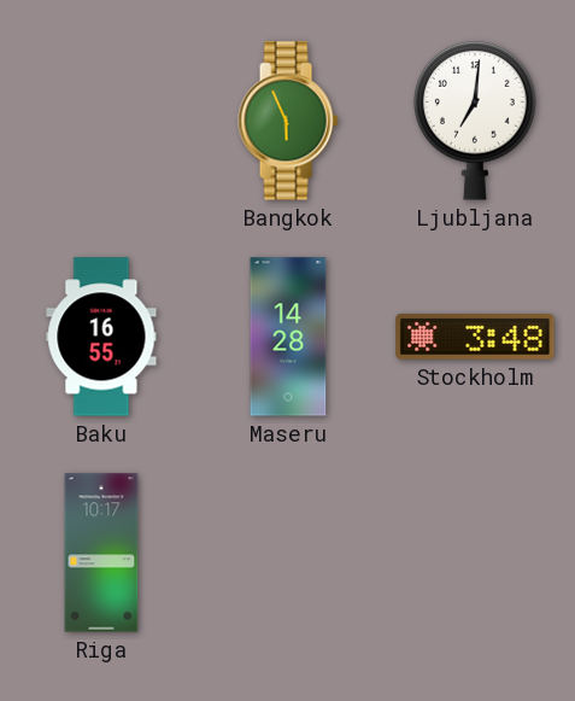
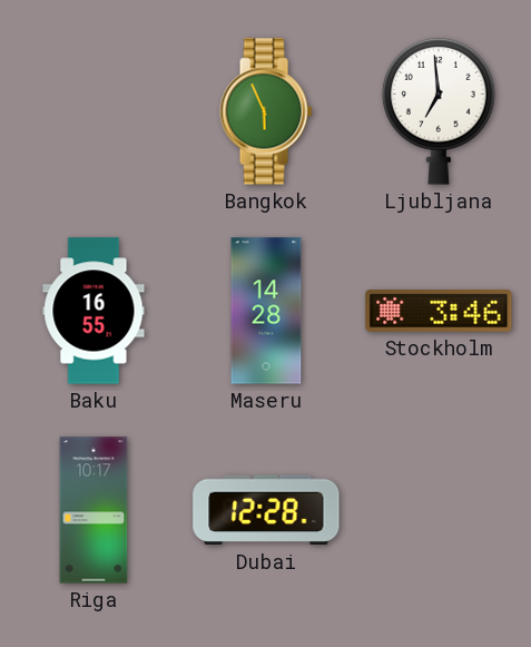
Ljubljana: 7:01 -> 6:59
Stockholm: 3:48 -> 3:46
Dubai: none -> 12:28
